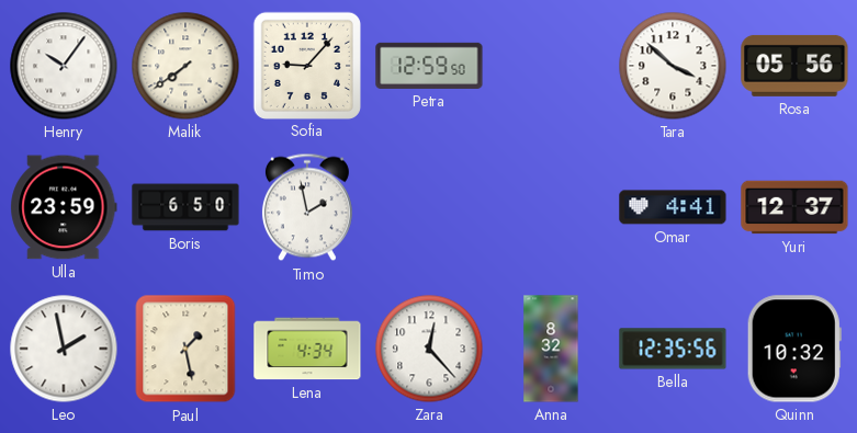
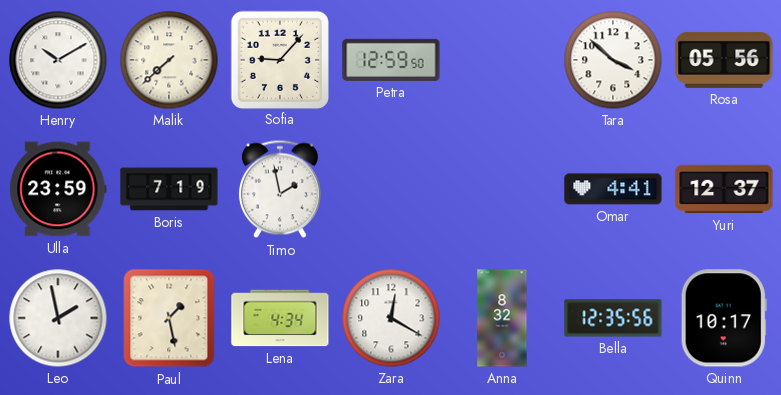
Henry: 10:06 -> 10:10
Malik: 7:39 -> 7:38
Boris: 6:50 -> 7:19
Zara: 12:23 -> 12:20
Quinn: 10:32 -> 10:17
